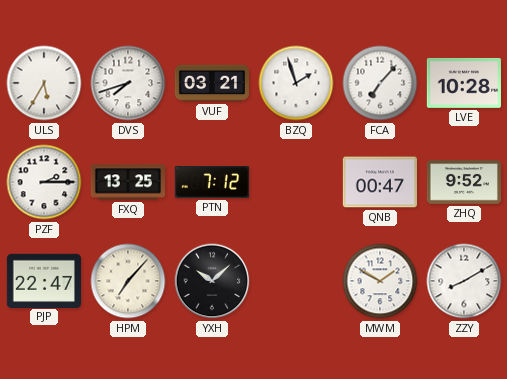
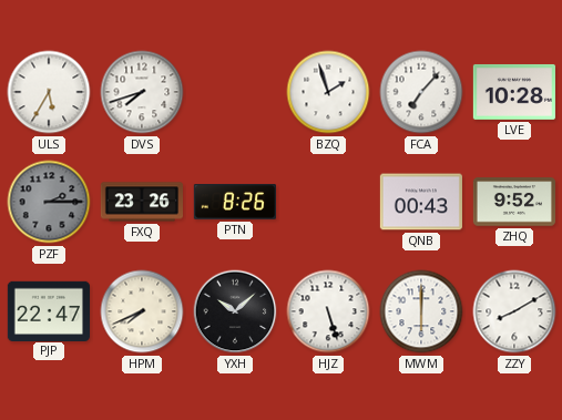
VUF: 03:21 -> none
PZF dial: white -> grey
FXQ: 13:25 -> 23:26
PTN: 7:12 -> 8:26
QNB: 00:47 -> 00:43
HPM: 7:07 -> 7:41
HJZ: none -> 5:27
MWM: 1:50 -> 6:00
